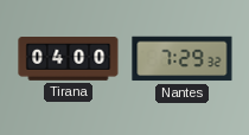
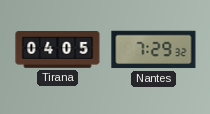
Tirana: 04:00 -> 04:05
